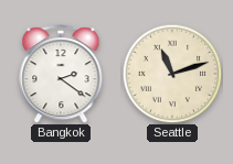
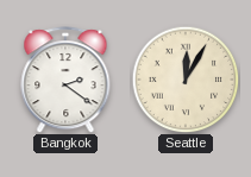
Seattle: 11:12 -> 12:05
